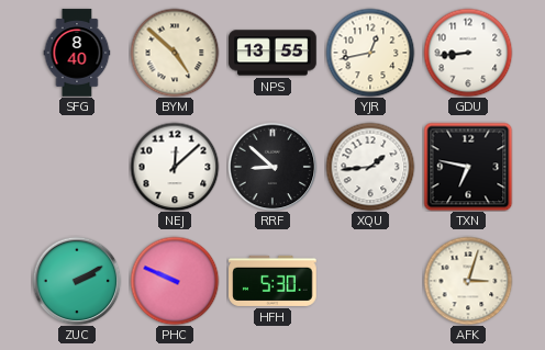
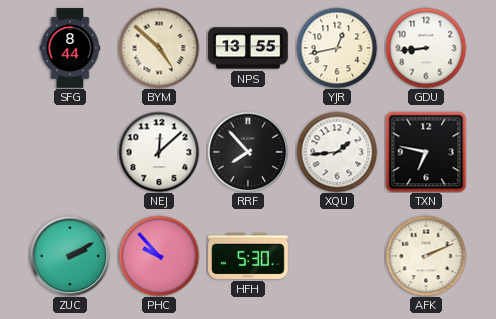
SFG: 8:40 -> 8:44
RRF: 8:52 -> 7:53
PHC: 9:49 -> 9:53
AFK: 3:03 -> 2:11
